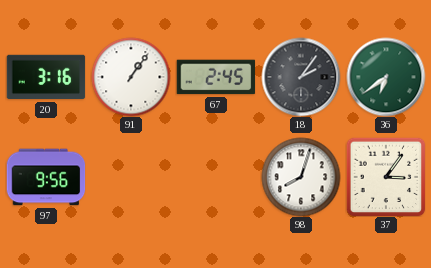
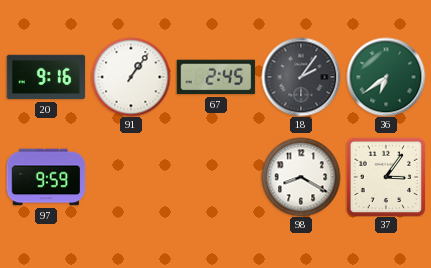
20: 3:16 -> 9:16
97: 9:56 -> 9:59
98: 8:03 -> 8:20
